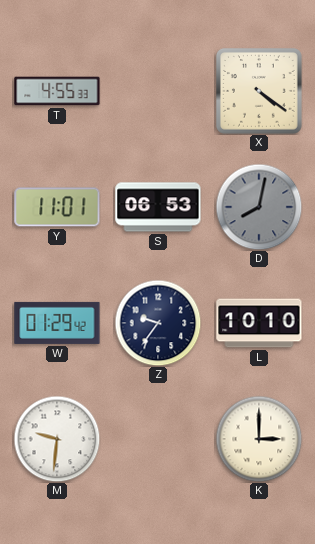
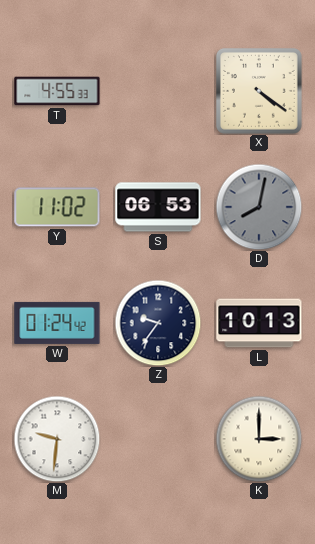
Y: 11:01 -> 11:02
W: 01:29 -> 01:24
L: 10:10 -> 10:13
